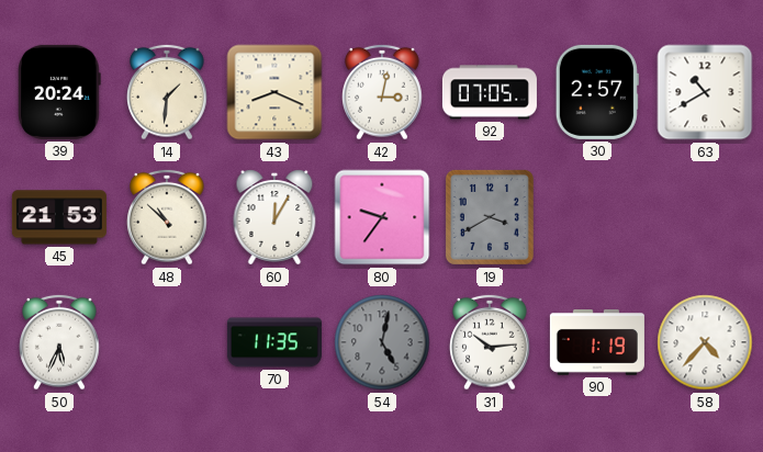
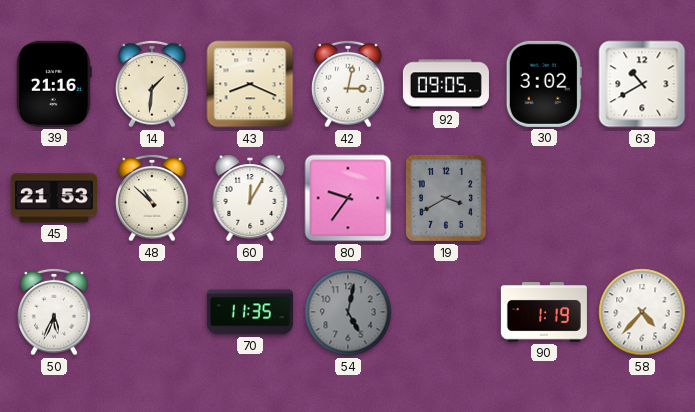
39: 20:24 -> 21:16
92: 07:05 -> 09:05
30: 2:57 -> 3:02
31: 10:14 -> none
